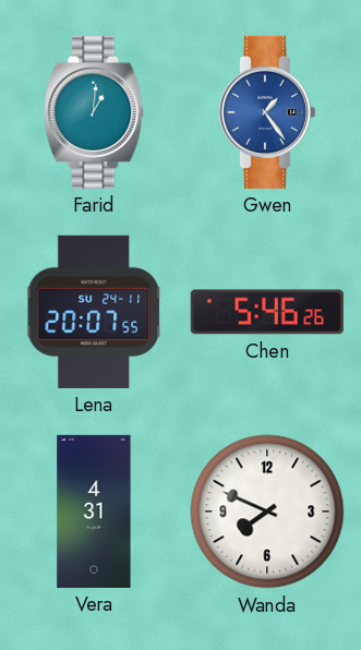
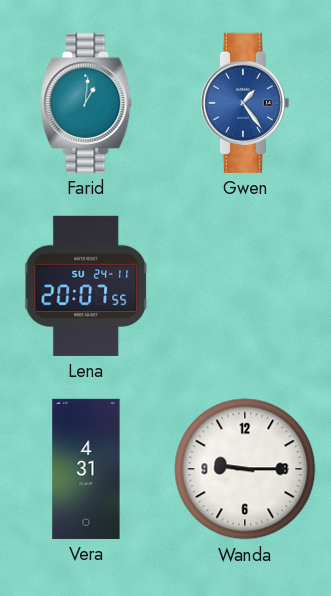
Chen: 5:46 -> none
Wanda: 7:49 -> 9:15
